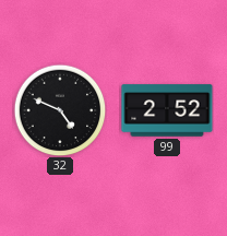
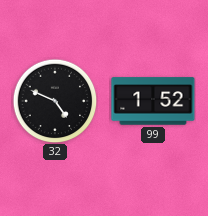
99: 2:52 -> 1:52
